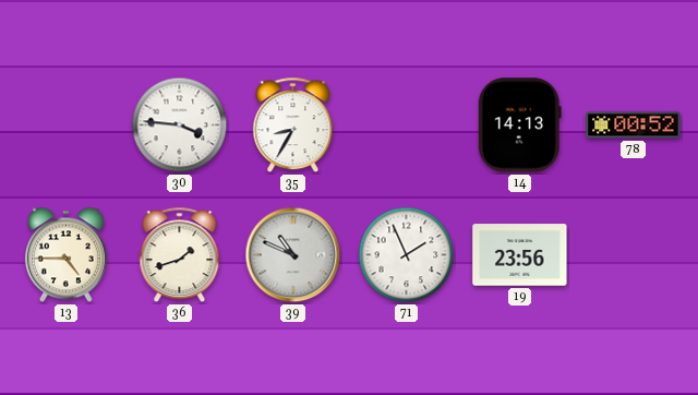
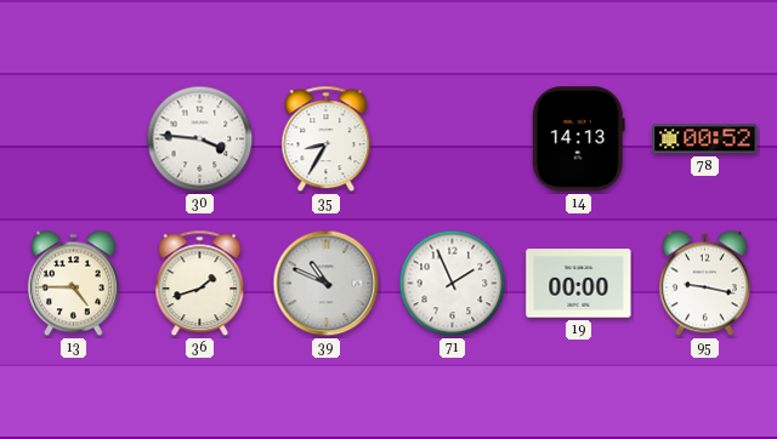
19: 23:56 -> 00:00
95: none -> 9:17
